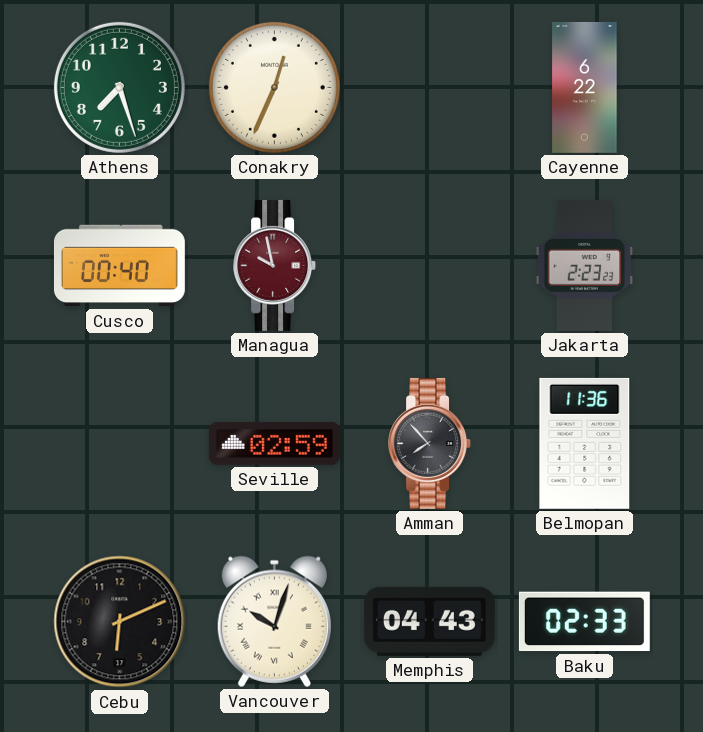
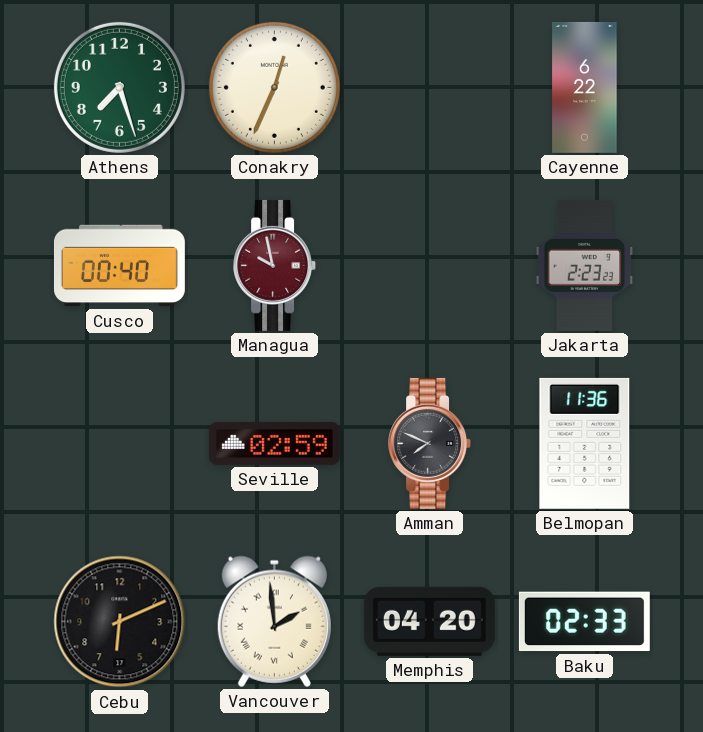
Amman: 7:53 -> 7:49
Vancouver: 10:03 -> 1:59
Memphis: 04:43 -> 04:20
